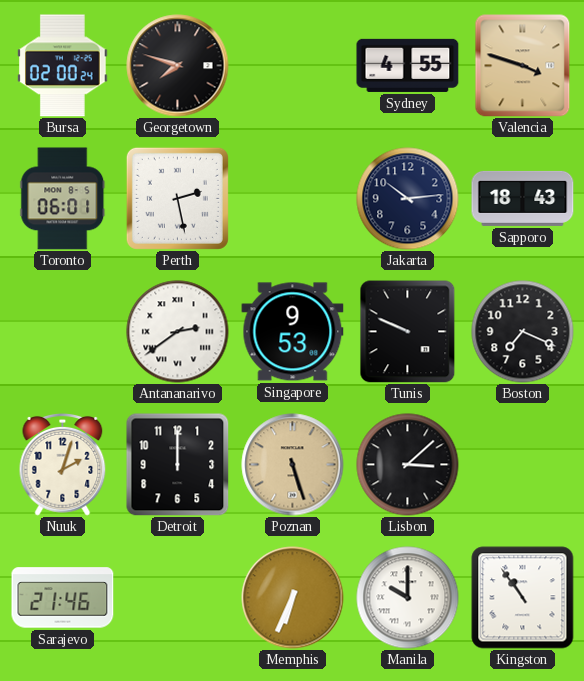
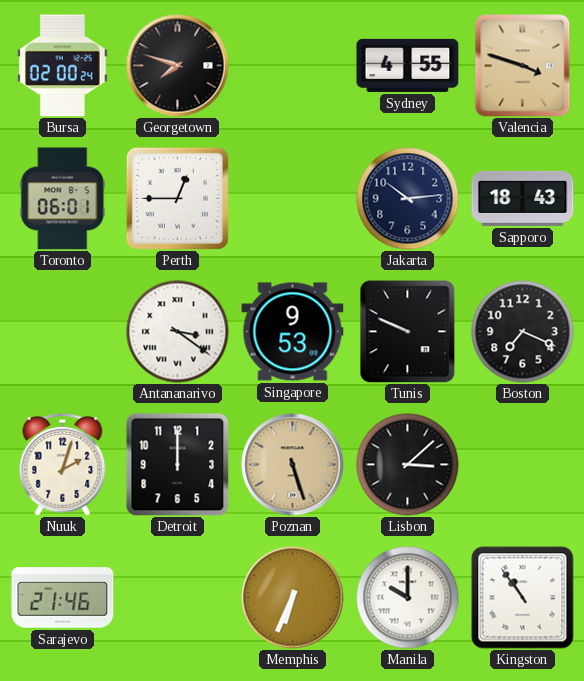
Perth: 2:28 -> 12:45
Antananarivo: 2:39 -> 3:21
